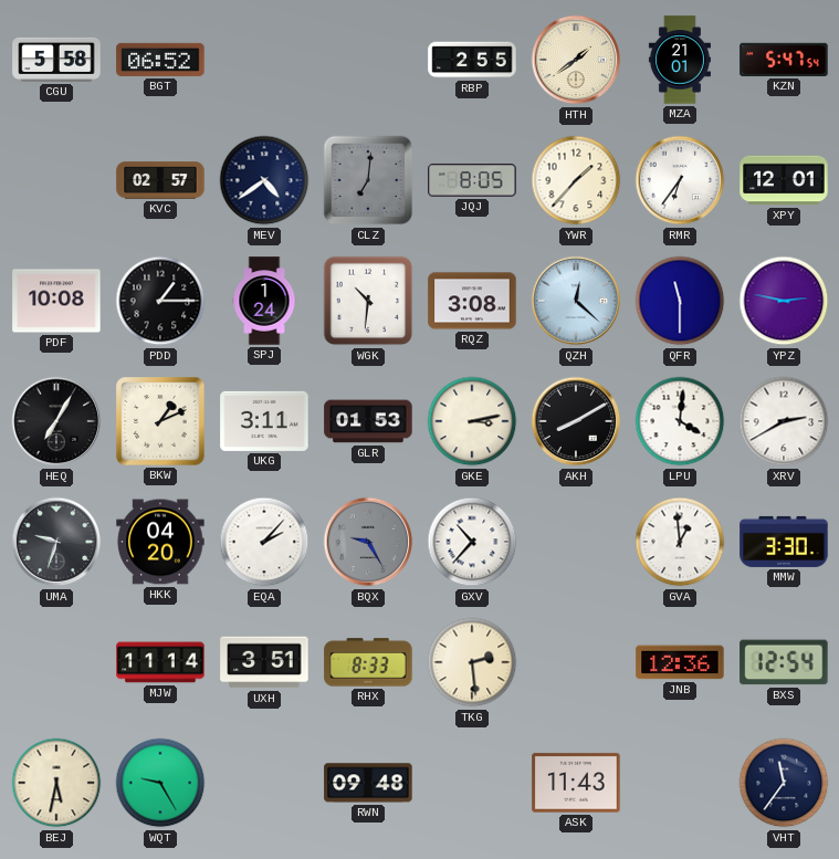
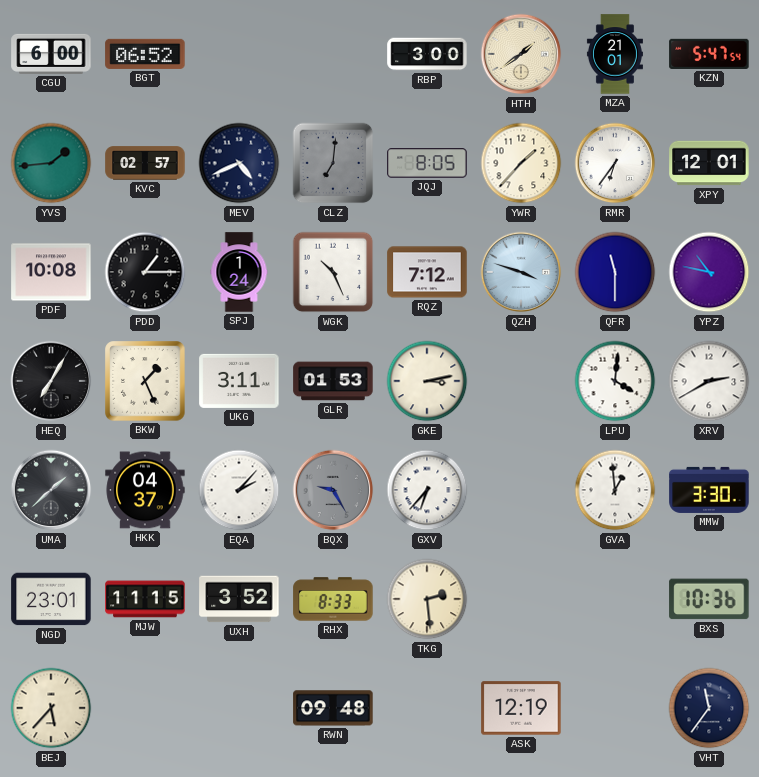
CGU: 5:58 -> 6:00
RBP: 2:55 -> 3:00
YVS: none -> 1:44
MEV: 4:39 -> 4:41
WGK: 10:31 -> 10:26
RQZ: 3:08 -> 7:12
QZH: 12:22 -> 3:48
YPZ: 2:47 -> 10:47
BKW: 1:11 -> 1:26
AKH: 8:10 -> none
UMA: 9:33 -> 1:38
HKK: 04:20 -> 04:37
GXV: 10:37 -> 6:37
NGD: none -> 23:01
MJW: 11:14 -> 11:15
UXH: 3:51 -> 3:52
JNB: 12:36 -> none
BXS: 12:54 -> 10:36
BEJ: 5:32 -> 5:37
WQT: 9:25 -> none
ASK: 11:43 -> 12:19
